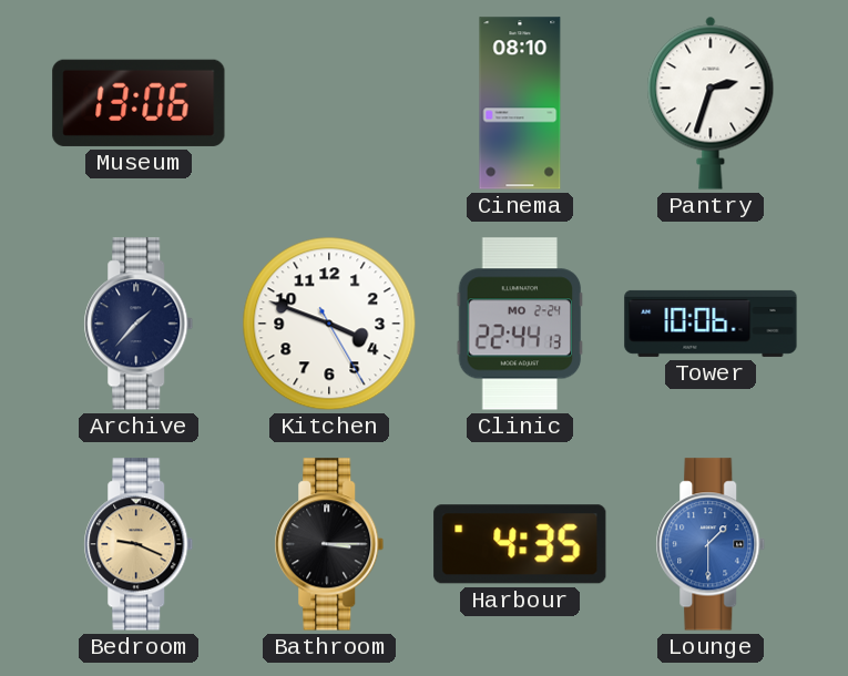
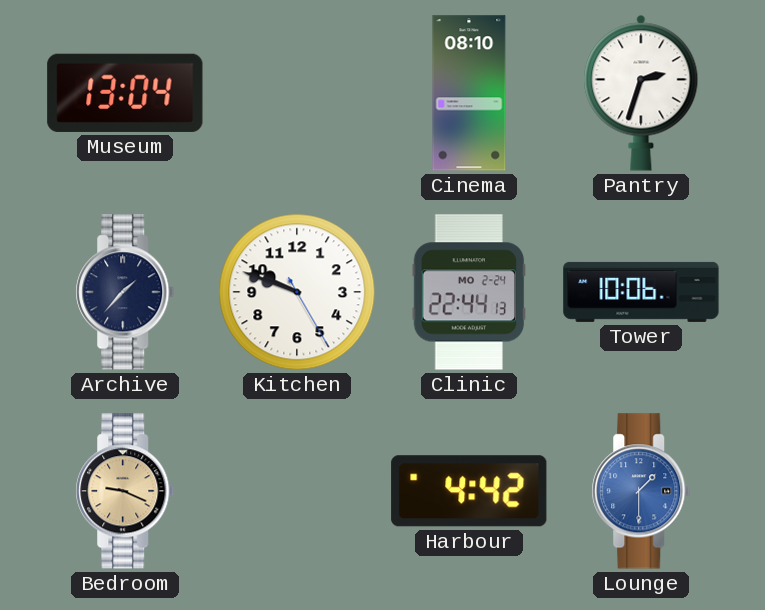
Museum: 13:06 -> 13:04
Kitchen: 3:48 -> 9:48
Bathroom: 3:15 -> none
Harbour: 4:35 -> 4:42
